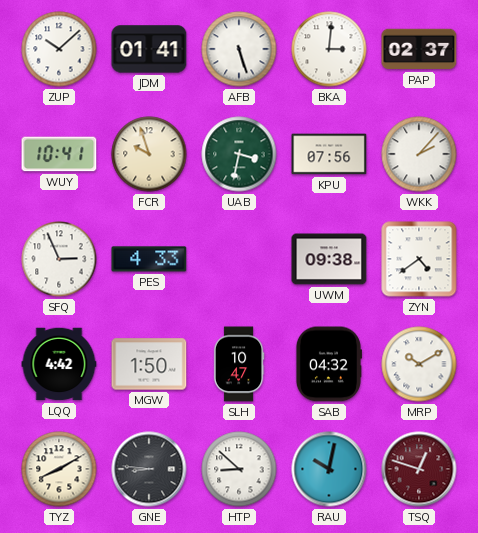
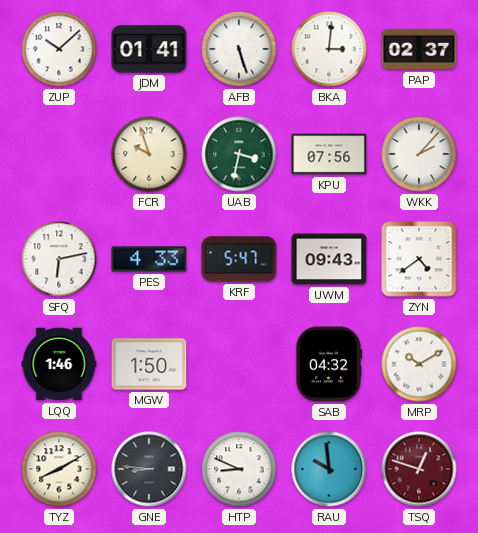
WUY: 10:41 -> none
SFQ: 2:56 -> 6:13
KRF: none -> 5:47
UWM: 09:38 -> 09:43
LQQ: 4:42 -> 1:46
SLH: 10:47 -> none
HTP: 8:52 -> 8:49
RAU: 10:02 -> 9:59
